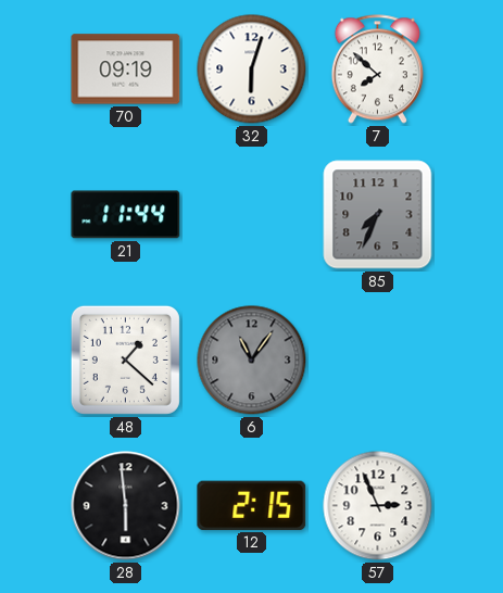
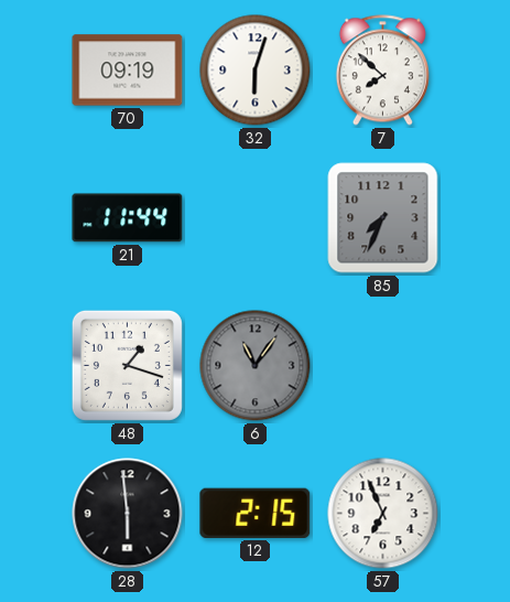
48: 1:22 -> 1:18
57: 2:56 -> 6:56
